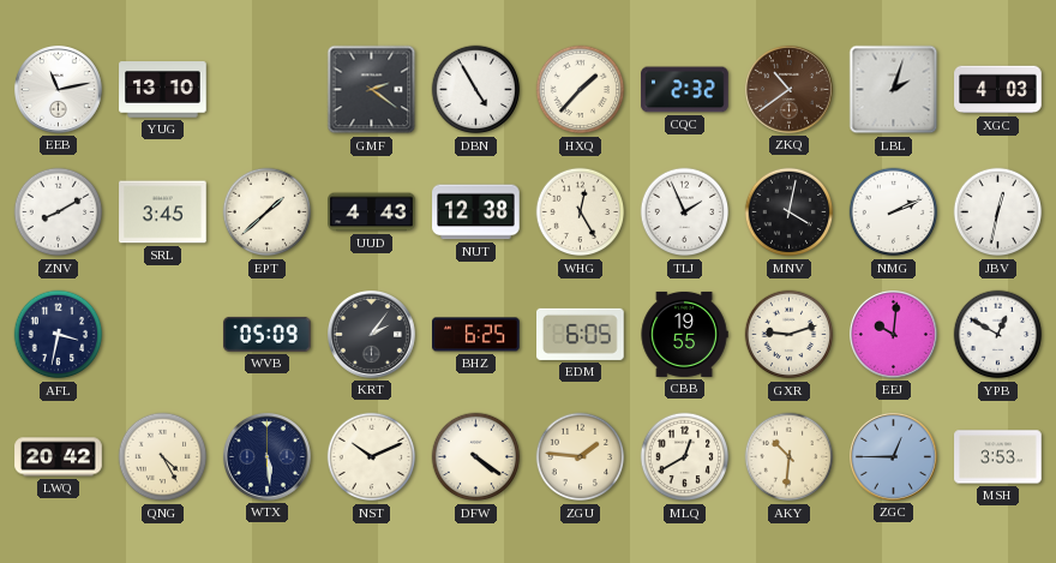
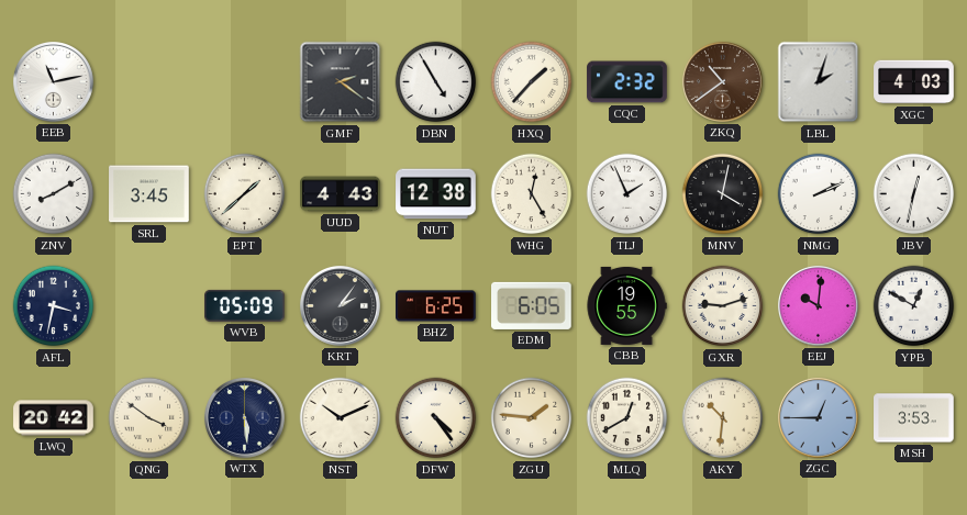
YUG: 13:10 -> none
QNG: 4:25 -> 3:51
DFW: 4:21 -> 4:24
